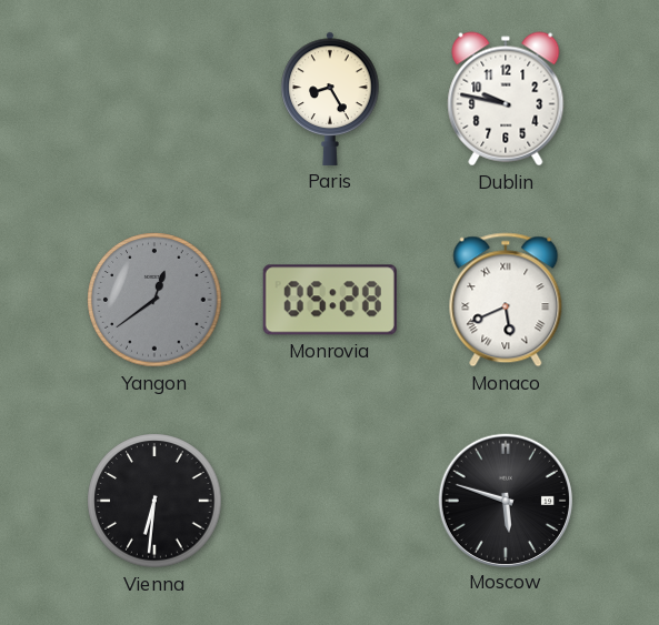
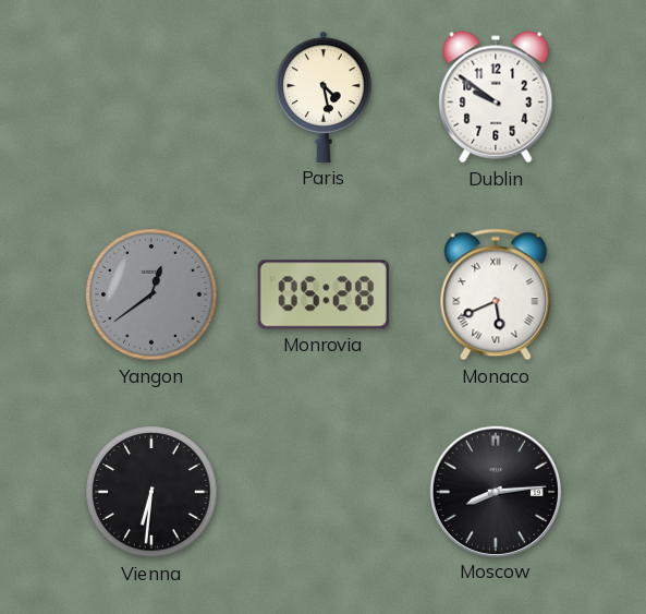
Paris: 8:25 -> 4:28
Dublin: 9:47 -> 9:51
Moscow: 5:48 -> 8:14
